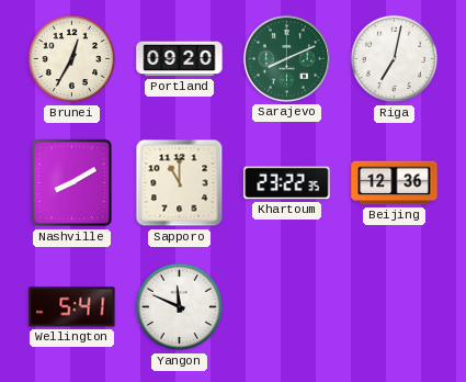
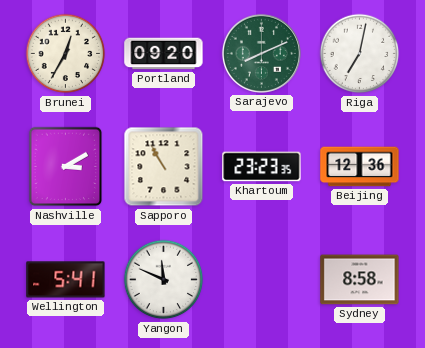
Nashville: 8:10 -> 3:10
Sapporo: 11:00 -> 10:55
Khartoum: 23:22 -> 23:23
Sydney: none -> 8:58
